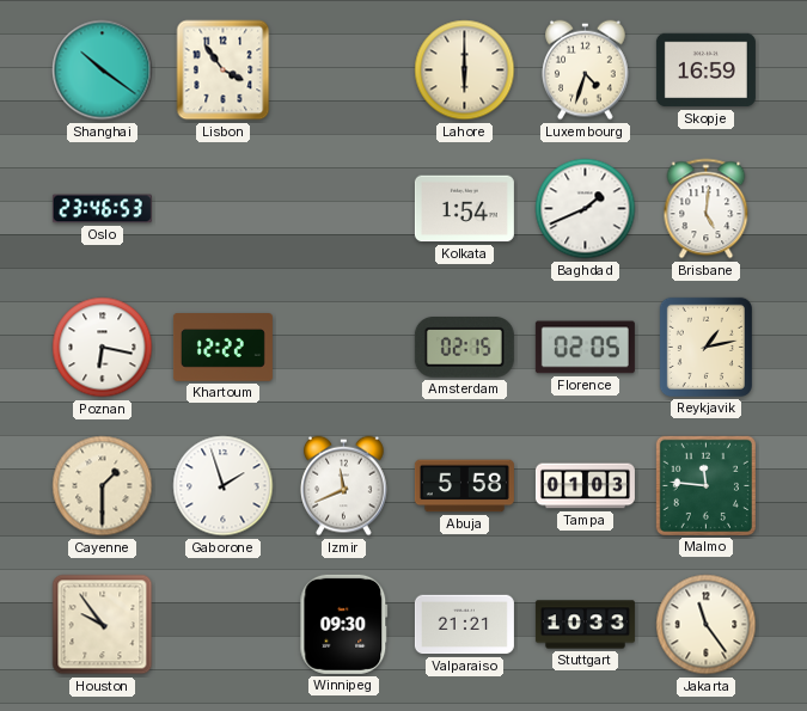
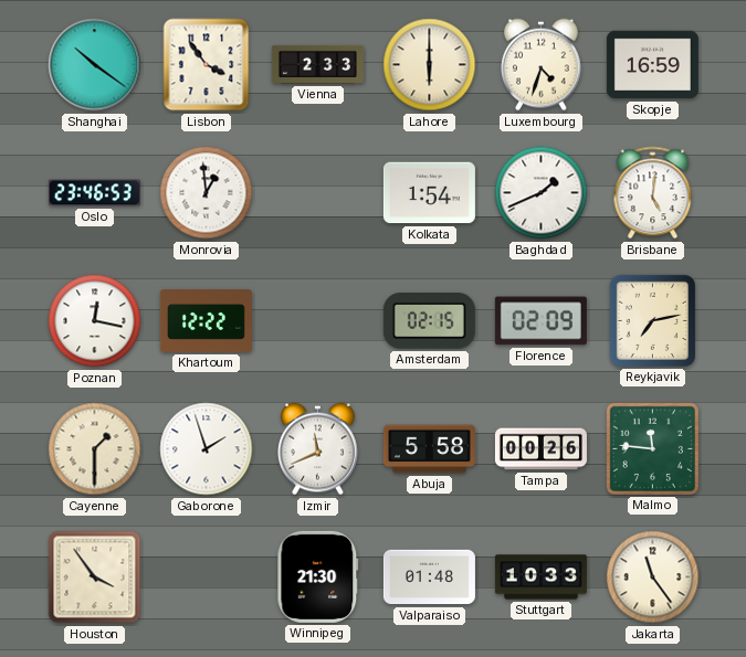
Vienna: none -> 2:33
Monrovia: none -> 12:59
Poznan: 6:17 -> 12:17
Florence: 02:05 -> 02:09
Reykjavik: 1:13 -> 7:13
Tampa: 01:03 -> 00:26
Houston: 9:54 -> 3:54
Winnipeg: 09:30 -> 21:30
Valparaiso: 21:21 -> 01:48
